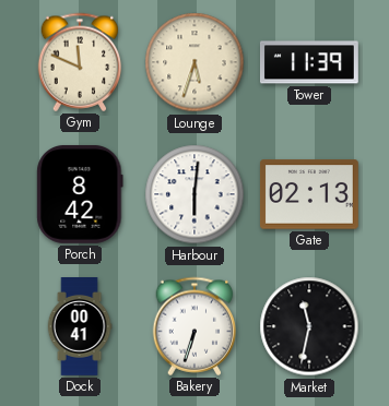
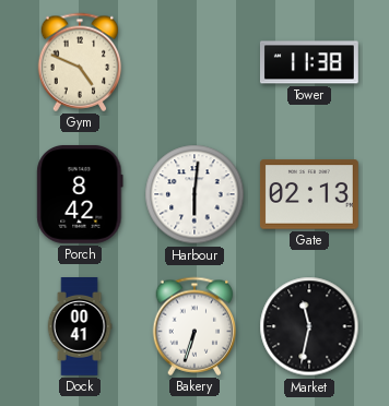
Gym: 11:49 -> 4:49
Lounge: 5:33 -> none
Tower: 11:39 -> 11:38
